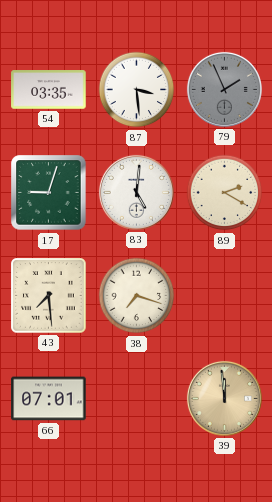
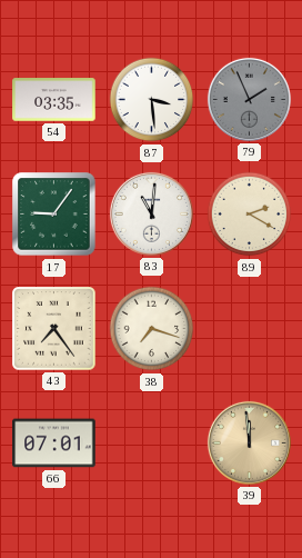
17: 9:03 -> 9:06
83: 5:01 -> 11:01
43: 7:29 -> 7:24
